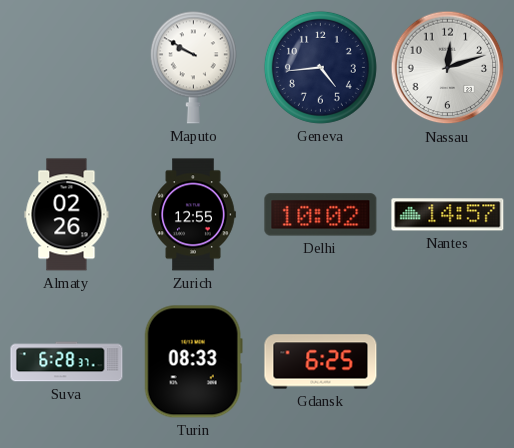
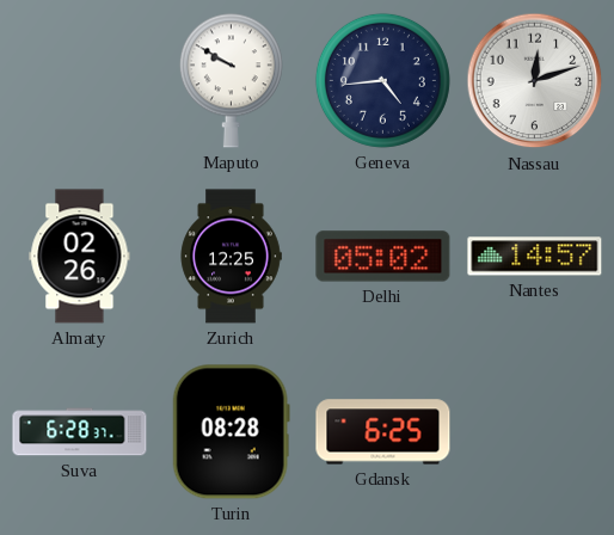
Zurich: 12:55 -> 12:25
Delhi: 10:02 -> 05:02
Turin: 08:33 -> 08:28
